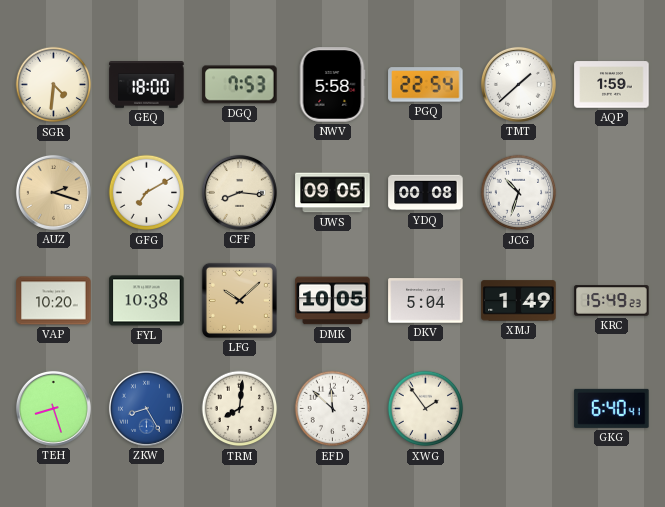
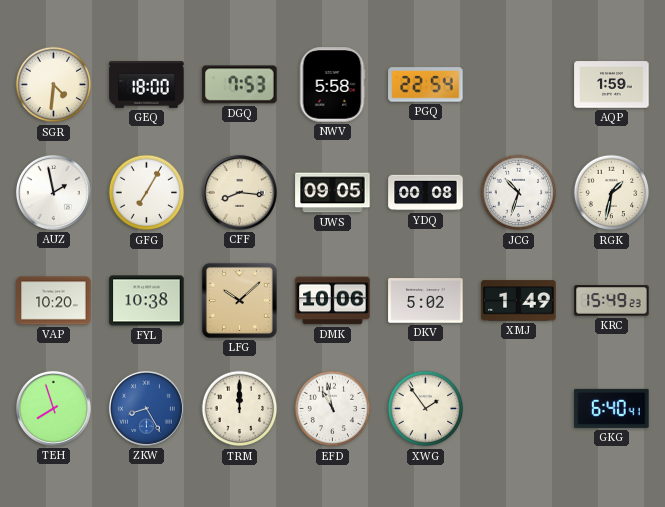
TMT: 1:38 -> none
AUZ: 2:18 -> 1:58
AUZ dial: champagne -> white
GFG: 7:10 -> 7:05
RGK: none -> 1:32
DMK: 10:05 -> 10:06
DKV: 5:04 -> 5:02
TEH: 8:27 -> 7:57
TRM: 8:01 -> 12:00
EFD: 11:52 -> 10:58
